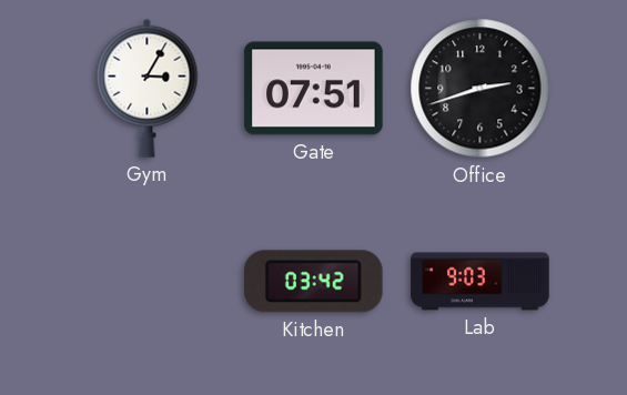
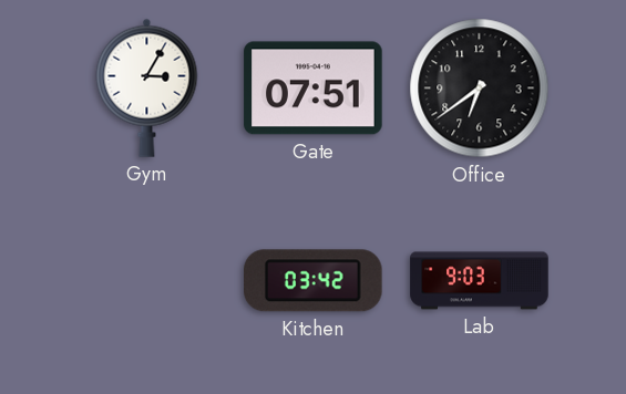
Office: 2:42 -> 6:39
